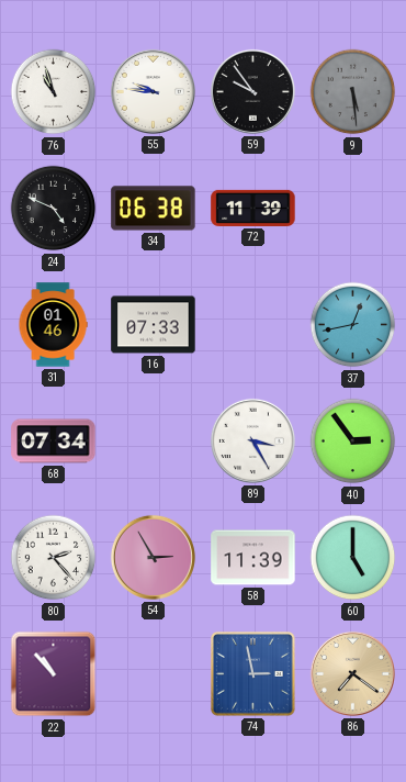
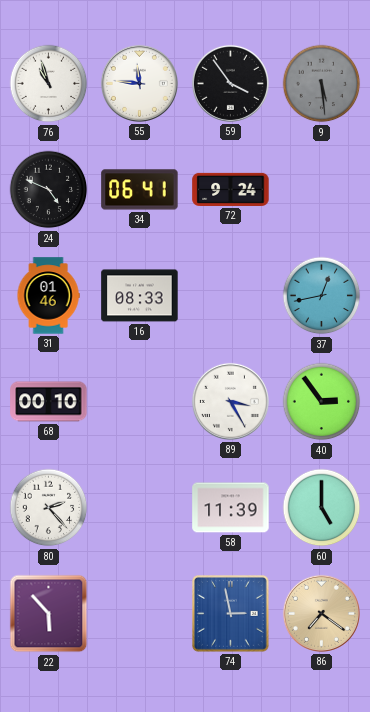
55: 9:46 -> 11:46
59: 9:54 -> 3:54
34: 06:38 -> 06:41
72: 11:39 -> 9:24
16: 07:33 -> 08:33
68: 07:34 -> 00:10
54: 2:55 -> none
22: 10:53 -> 5:53
